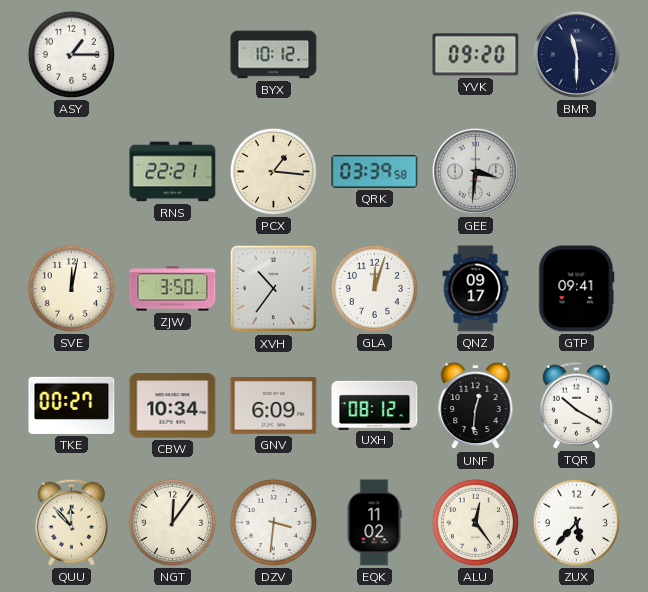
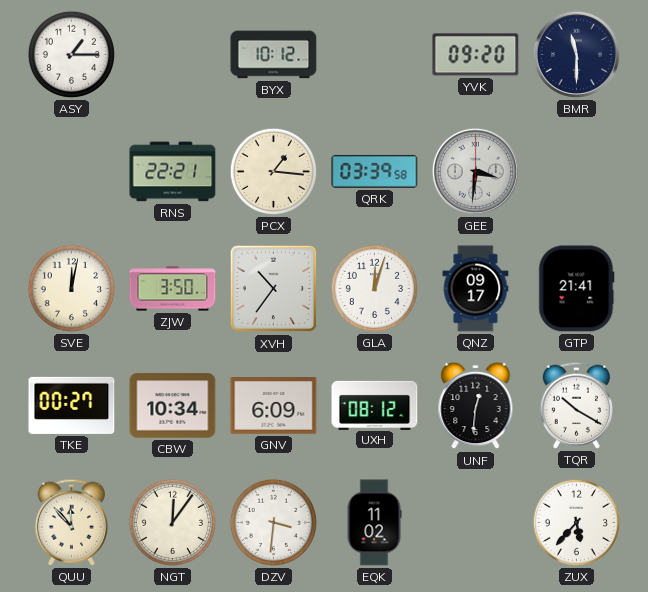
GTP: 09:41 -> 21:41
ALU: 12:24 -> none
